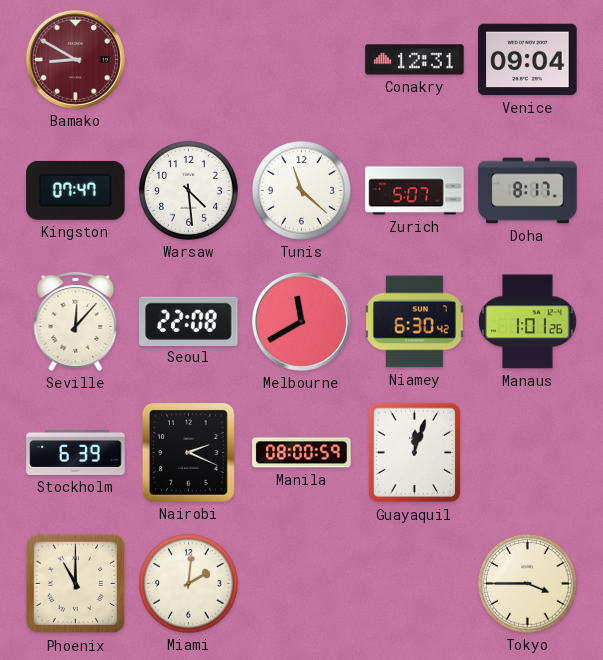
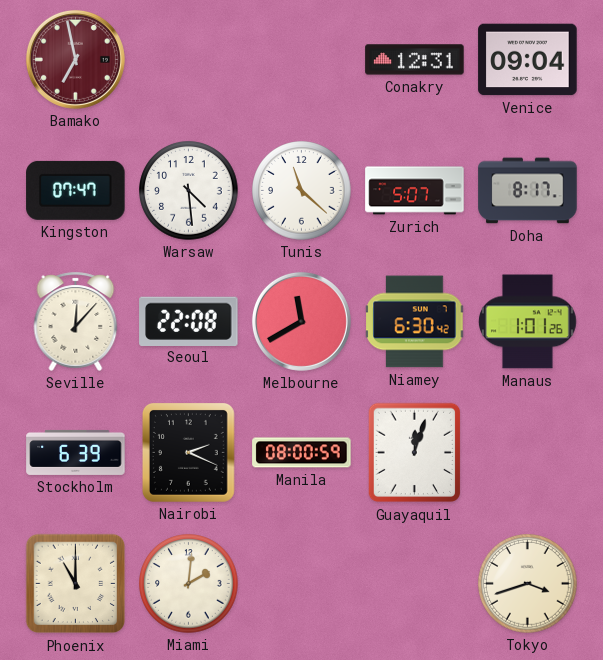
Bamako: 8:50 -> 6:58
Tokyo: 3:45 -> 3:42
